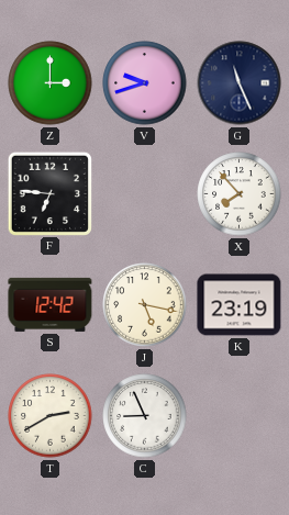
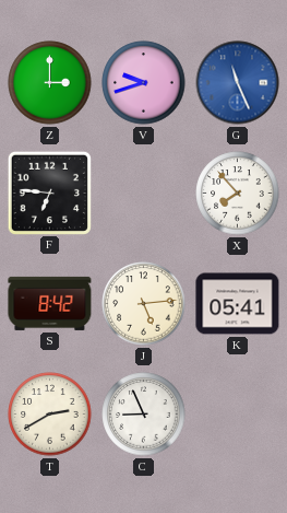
G dial: navy -> blue
S: 12:42 -> 8:42
J: 5:17 -> 5:14
K: 23:19 -> 05:41
